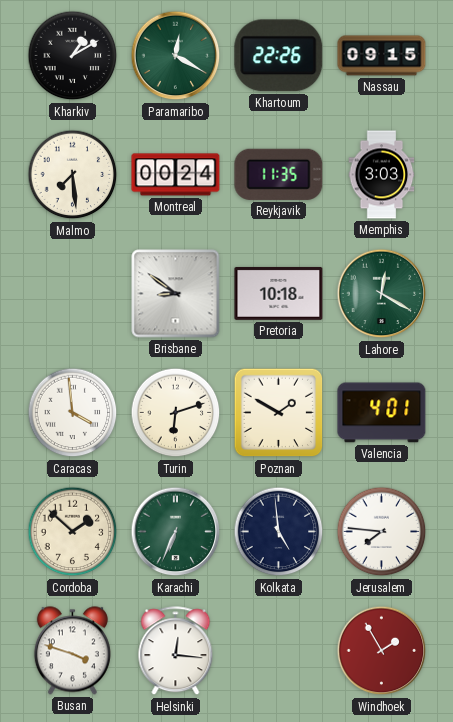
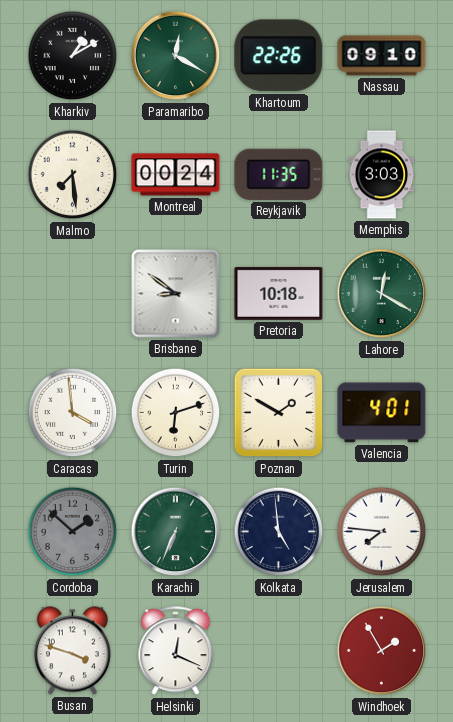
Nassau: 09:15 -> 09:10
Cordoba dial: cream -> grey
Helsinki: 12:16 -> 12:19
